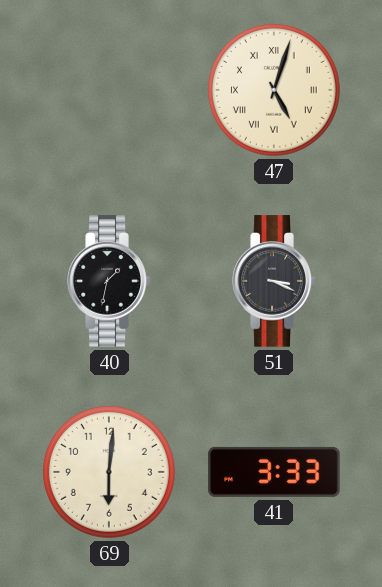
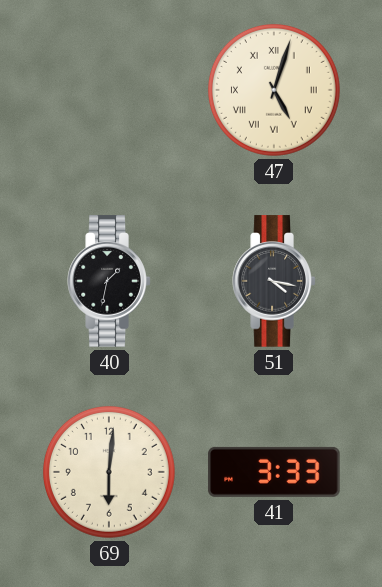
51: 3:19 -> 4:17
